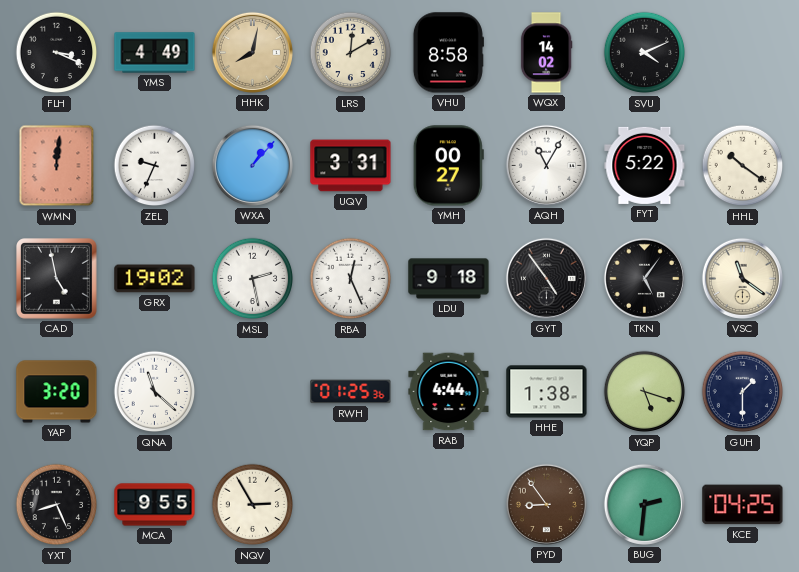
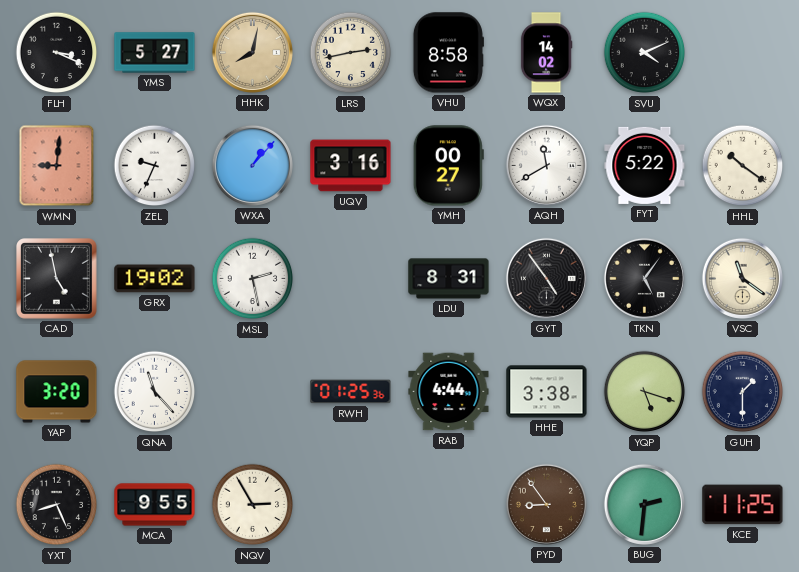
YMS: 4:49 -> 5:27
LRS: 12:10 -> 2:43
WMN: 12:01 -> 9:01
UQV: 3:31 -> 3:16
AQH: 11:05 -> 11:40
RBA: 12:26 -> none
LDU: 9:18 -> 8:31
QNA: 11:22 -> 11:23
HHE: 1:38 -> 3:38
KCE: 04:25 -> 11:25
